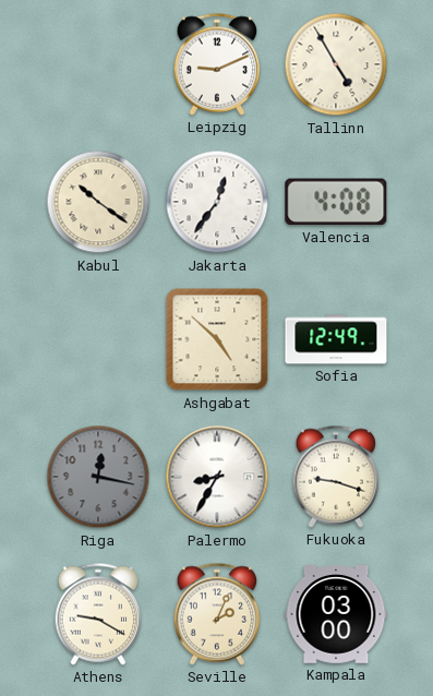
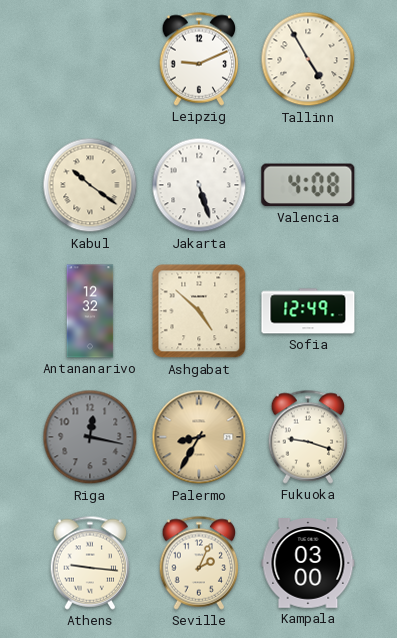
Jakarta: 12:36 -> 5:27
Antananarivo: none -> 12:32
Palermo dial: white -> champagne
Athens: 9:20 -> 9:16
